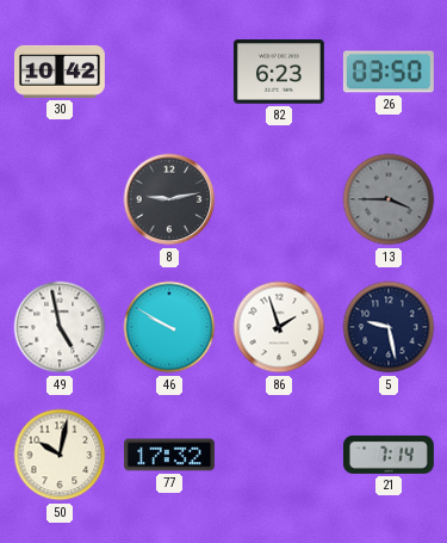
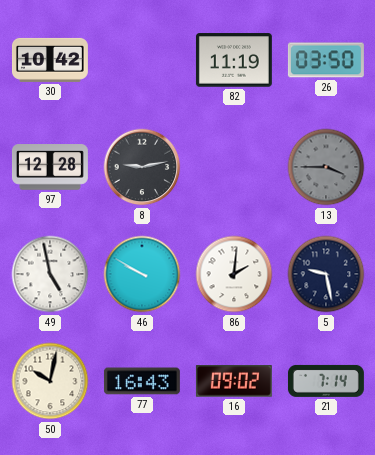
82: 6:23 -> 11:19
97: none -> 12:28
86: 1:57 -> 2:01
77: 17:32 -> 16:43
16: none -> 09:02
